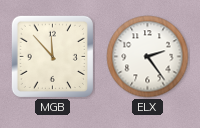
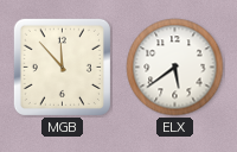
ELX: 2:24 -> 5:39
